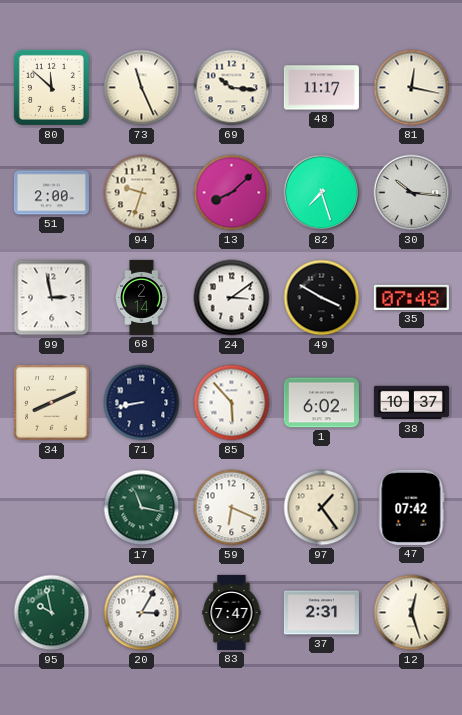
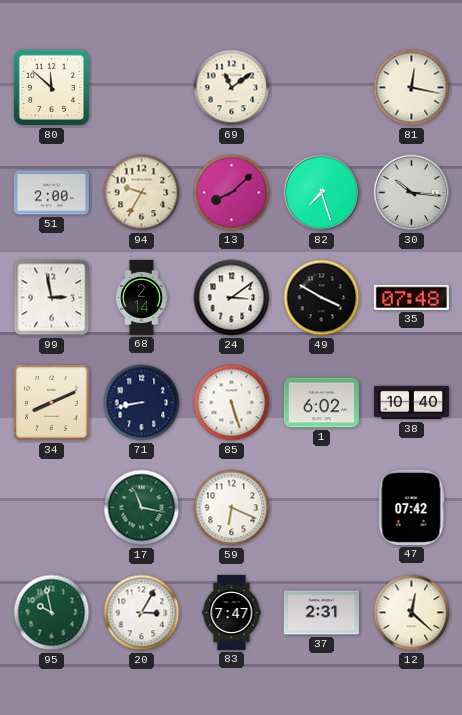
73: 11:26 -> none
69: 10:16 -> 11:09
48: 11:17 -> none
94: 9:33 -> 9:35
85: 5:53 -> 5:27
38: 10:37 -> 10:40
97: 1:24 -> none
12: 12:27 -> 12:22
